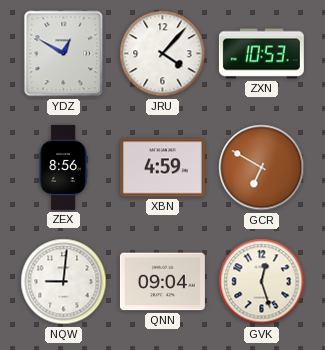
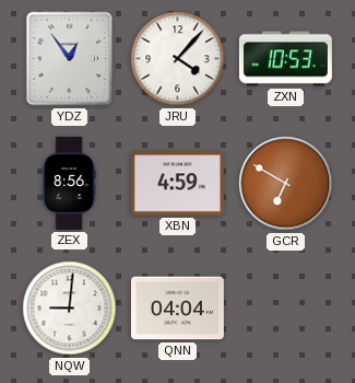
YDZ: 12:50 -> 12:54
QNN: 09:04 -> 04:04
GVK: 12:27 -> none
